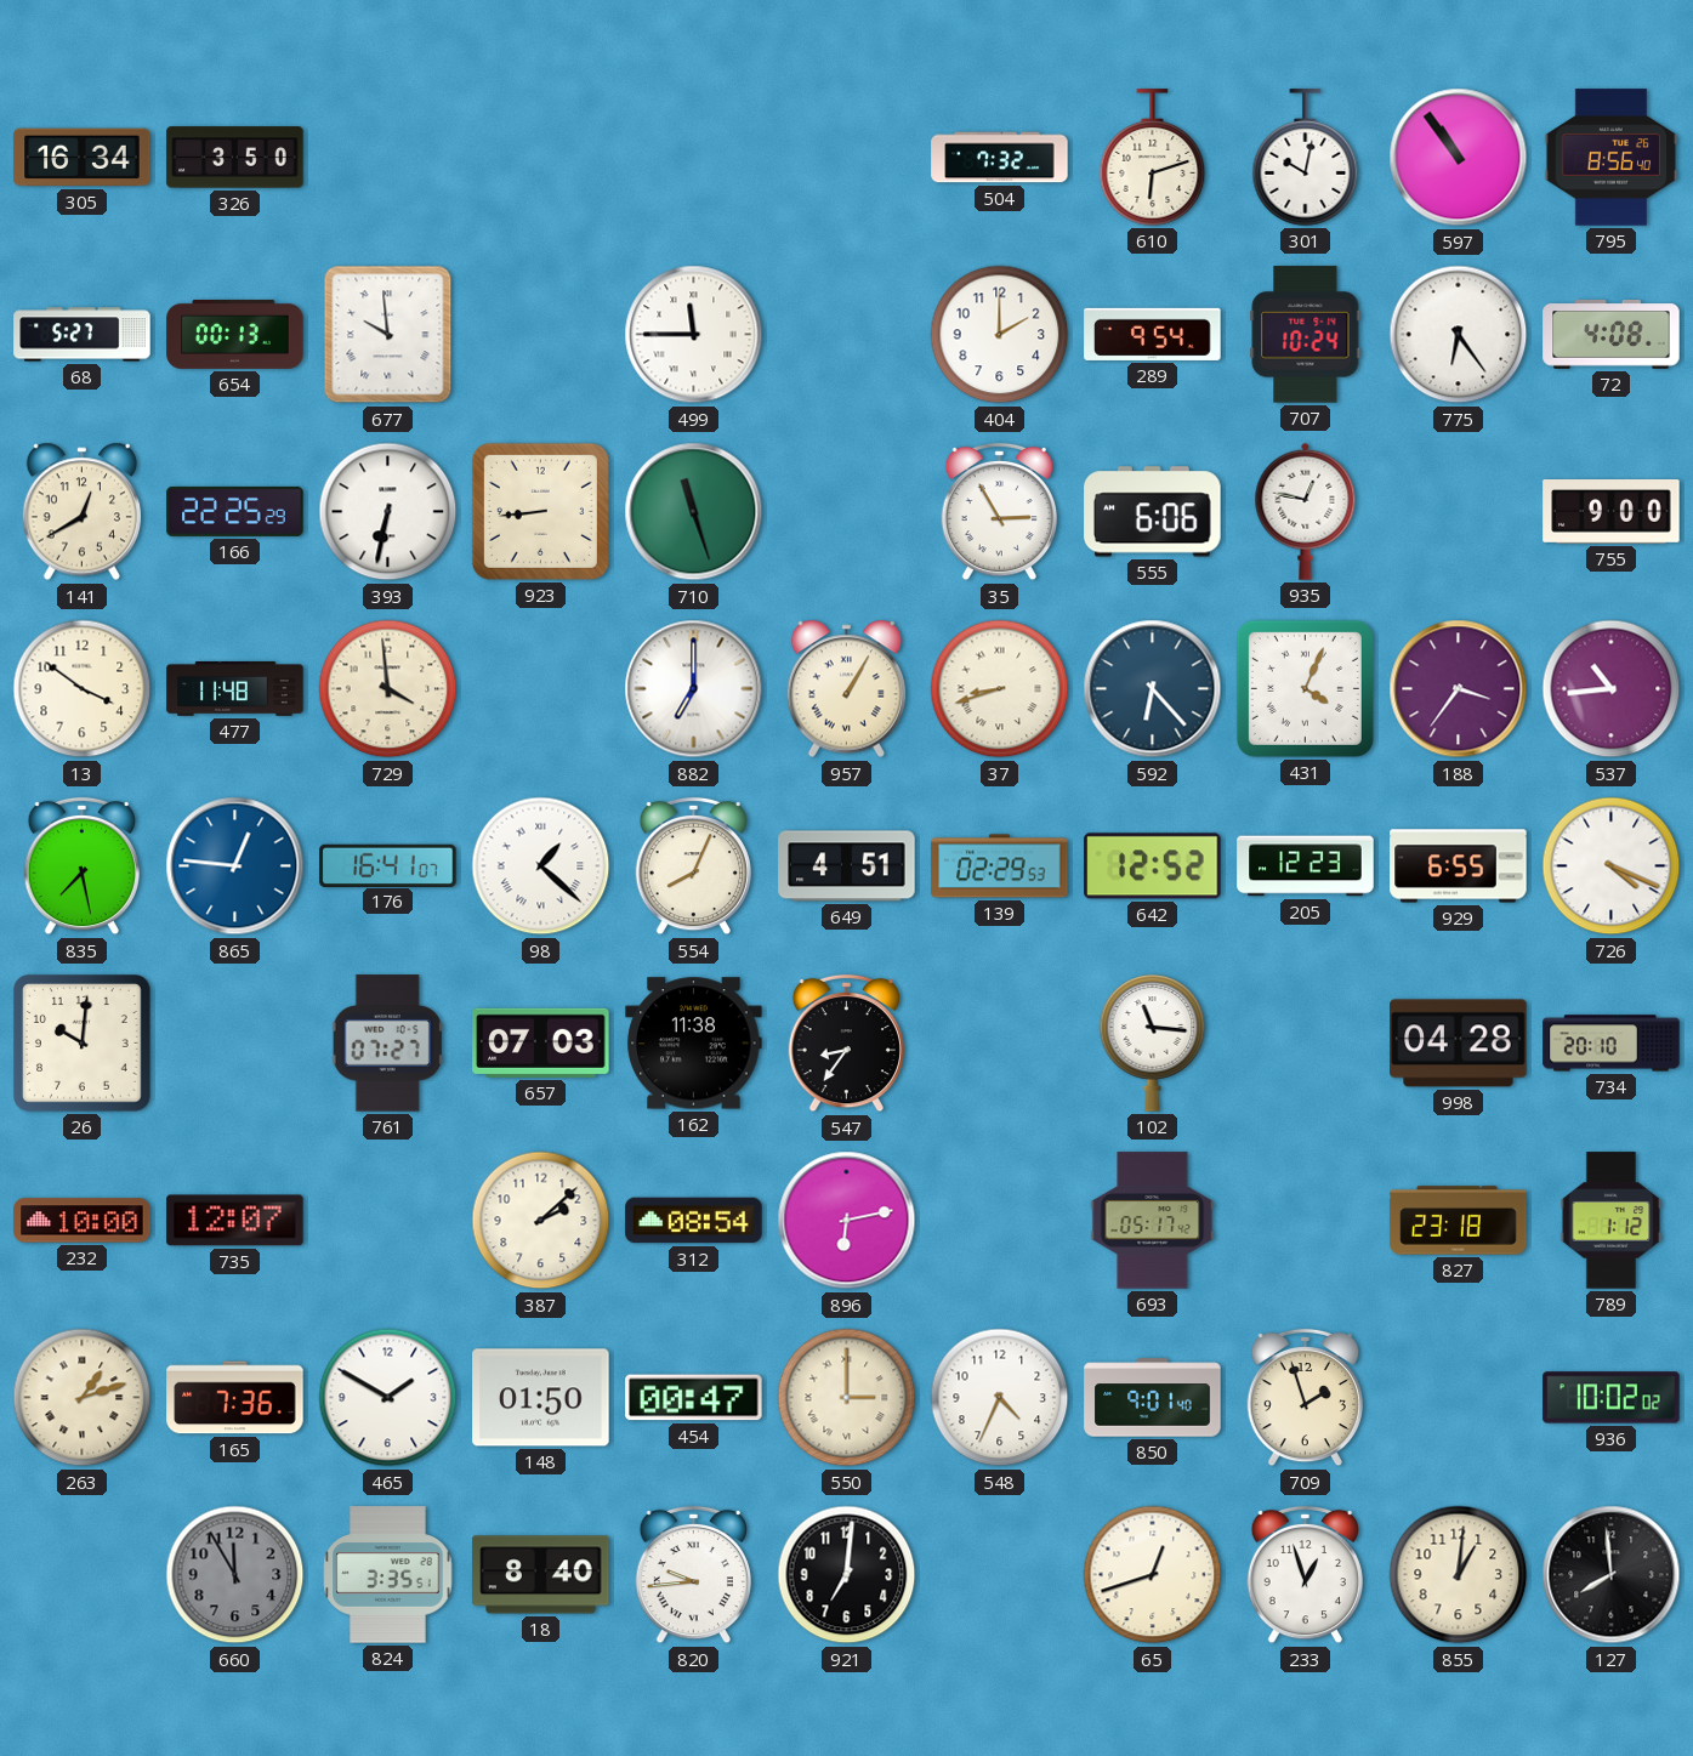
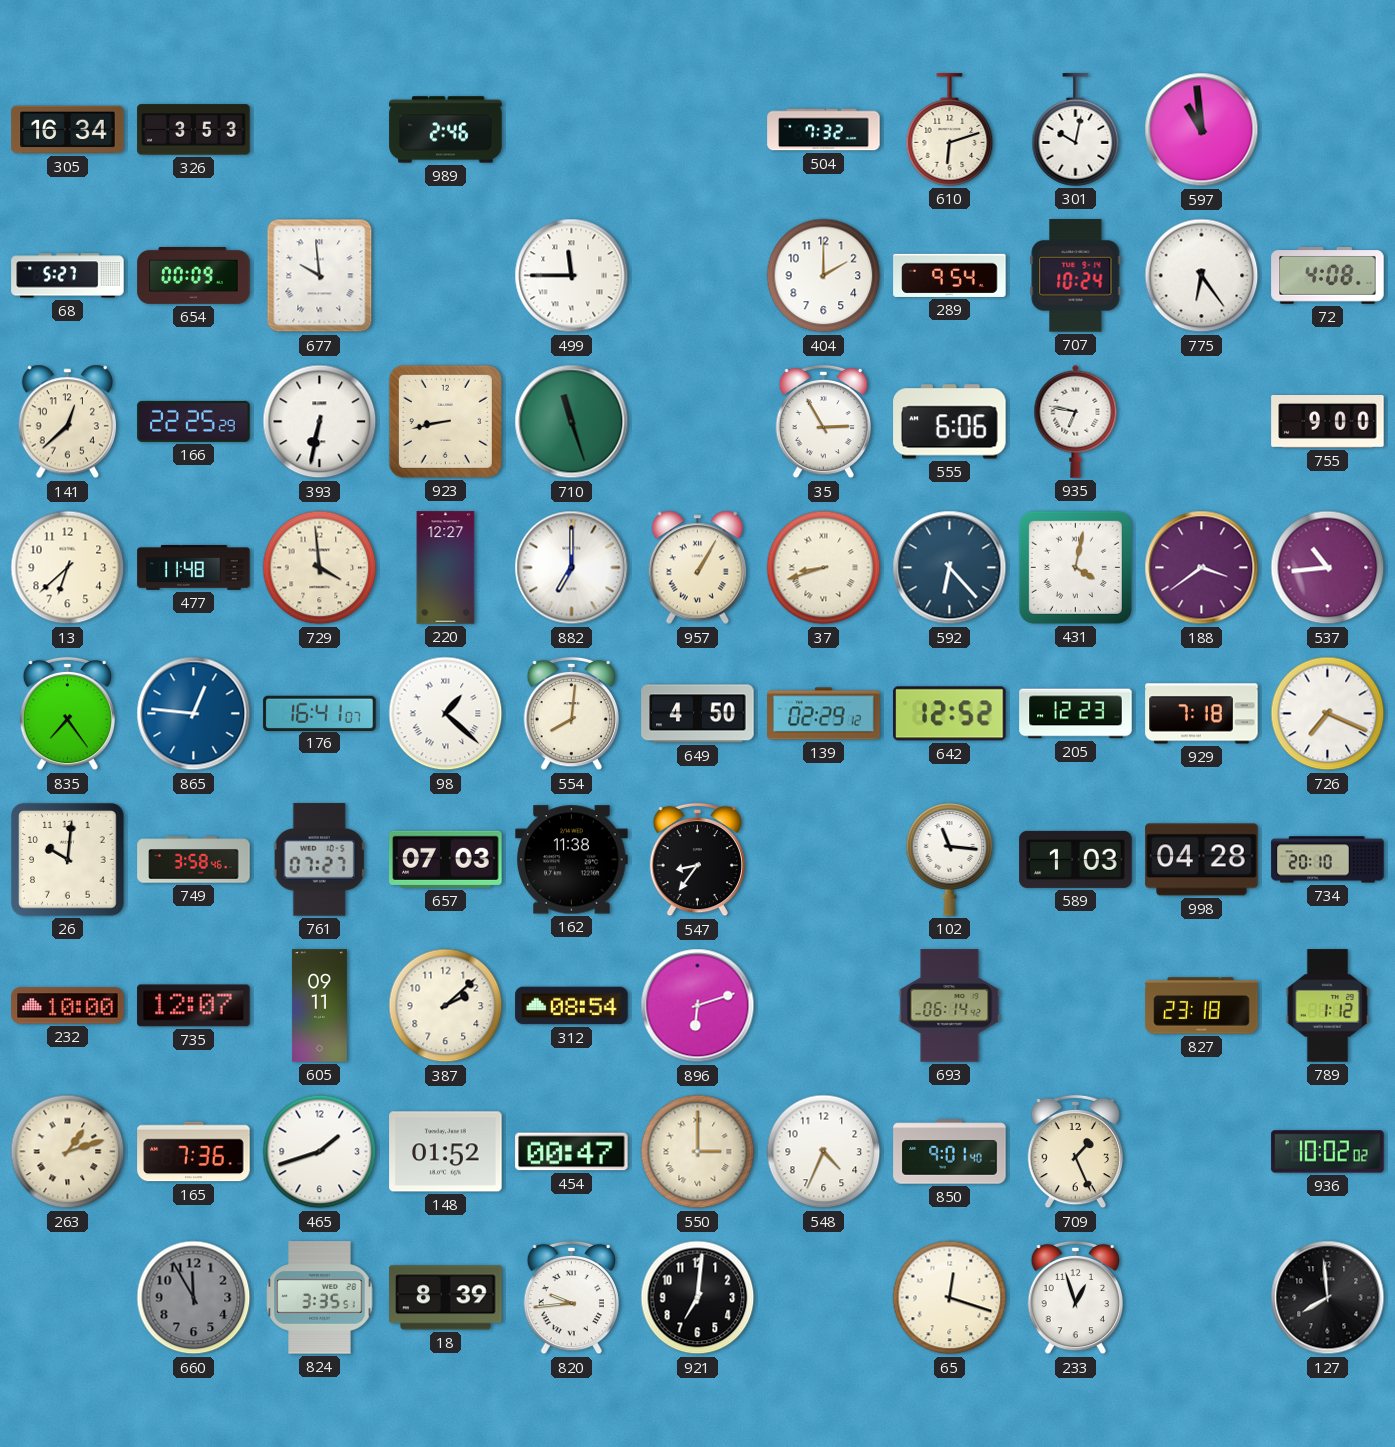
326: 3:50 -> 3:53
989: none -> 2:46
597: 10:54 -> 10:59
795: 8:56 -> none
654: 00:13 -> 00:09
141: 12:40 -> 12:38
923: 8:44 -> 8:43
935: 12:47 -> 6:47
13: 3:51 -> 6:38
220: none -> 12:27
431: 4:04 -> 4:02
188: 3:36 -> 3:39
835: 7:28 -> 7:24
554: 8:04 -> 8:01
649: 4:51 -> 4:50
139: 02:29:53 -> 02:29:12
929: 6:55 -> 7:18
726: 4:19 -> 7:19
749: none -> 3:58
589: none -> 1:03
605: none -> 09:11
896: 6:13 -> 6:12
693: 05:17 -> 06:14
465: 1:50 -> 1:42
148: 01:50 -> 01:52
709: 1:57 -> 1:26
18: 8:40 -> 8:39
65: 12:42 -> 12:18
855: 1:01 -> none
